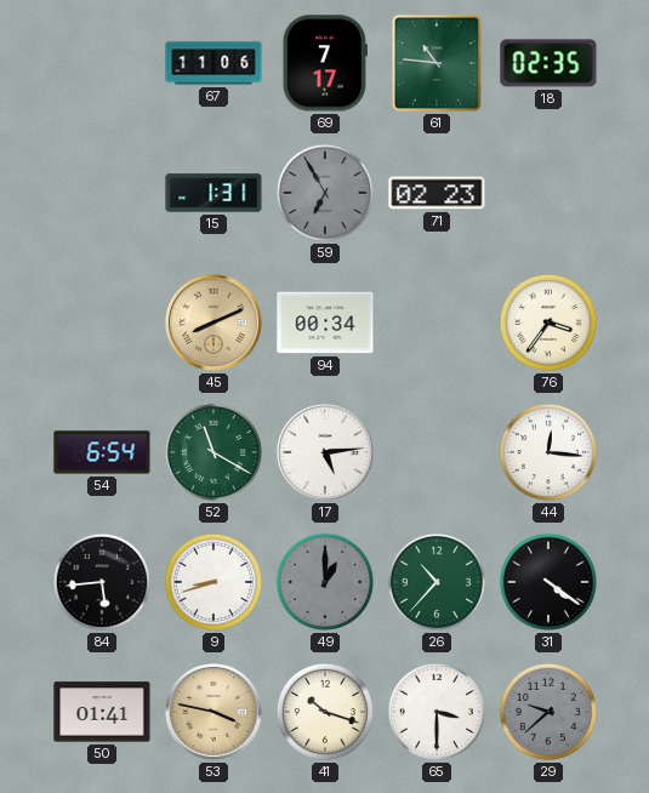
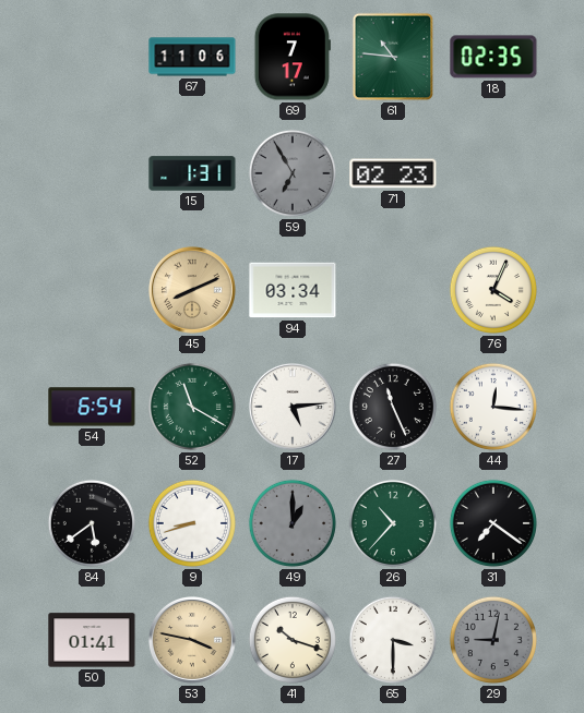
94: 00:34 -> 03:34
76: 3:36 -> 4:04
27: none -> 11:26
84: 5:44 -> 5:39
31: 4:21 -> 7:21
29: 9:38 -> 9:02
